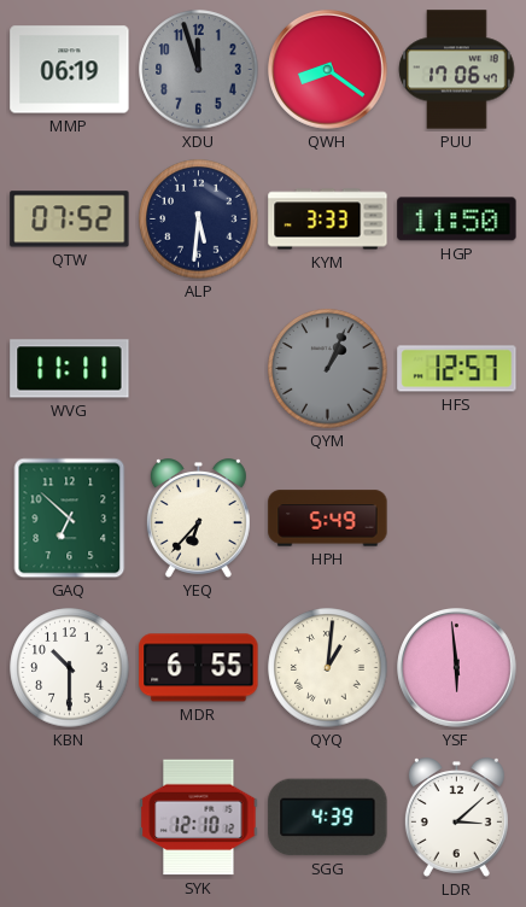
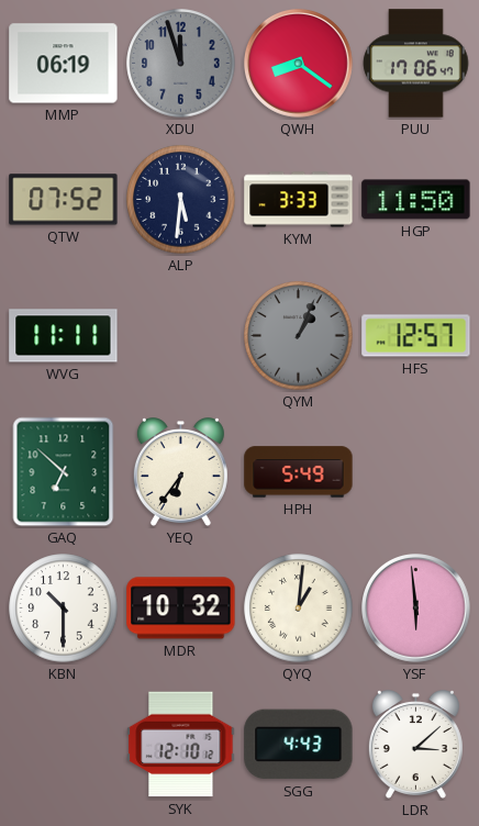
YEQ: 6:37 -> 6:36
MDR: 6:55 -> 10:32
SGG: 4:39 -> 4:43
